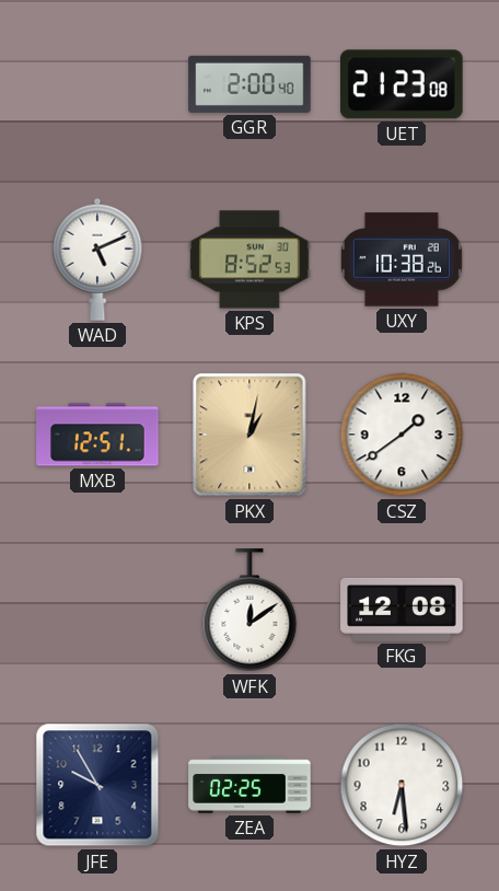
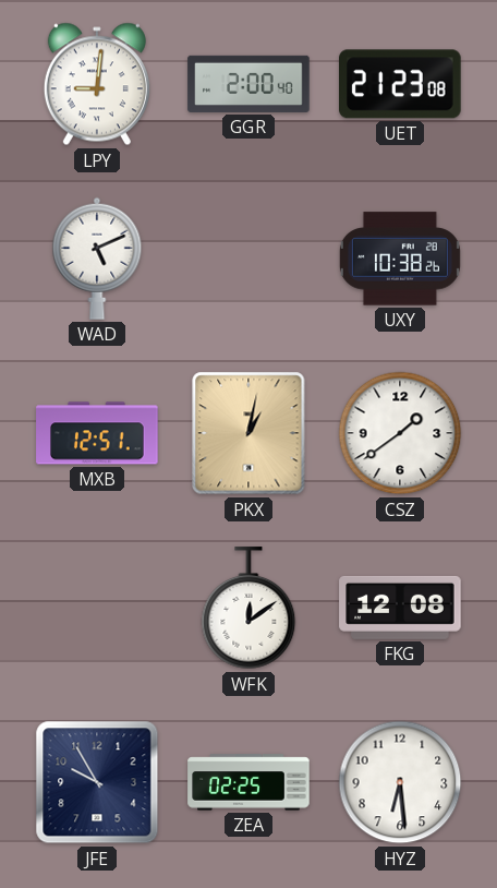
LPY: none -> 9:01
KPS: 8:52 -> none
